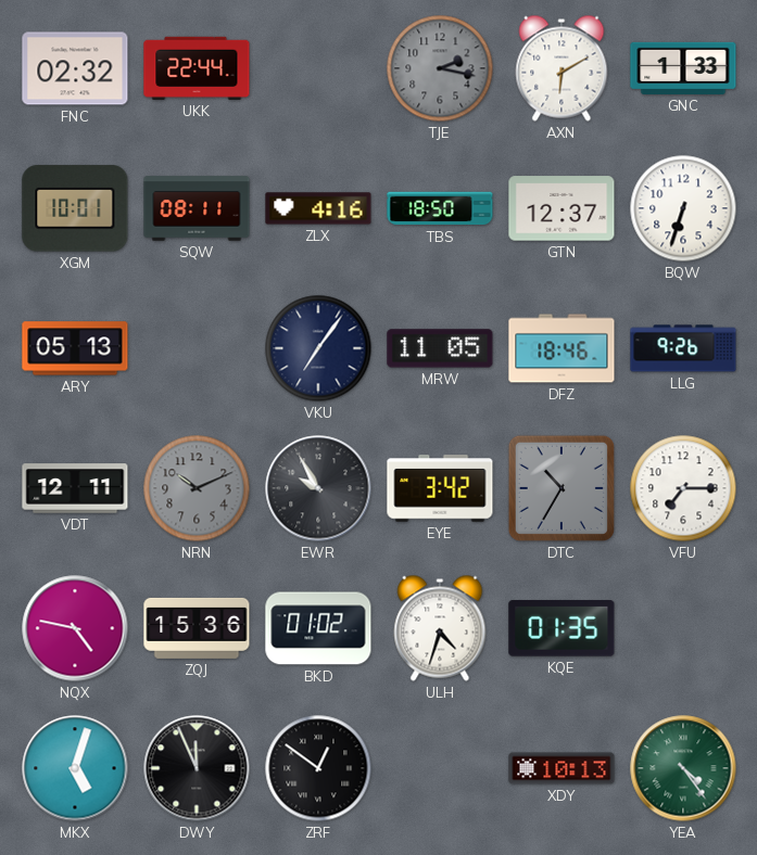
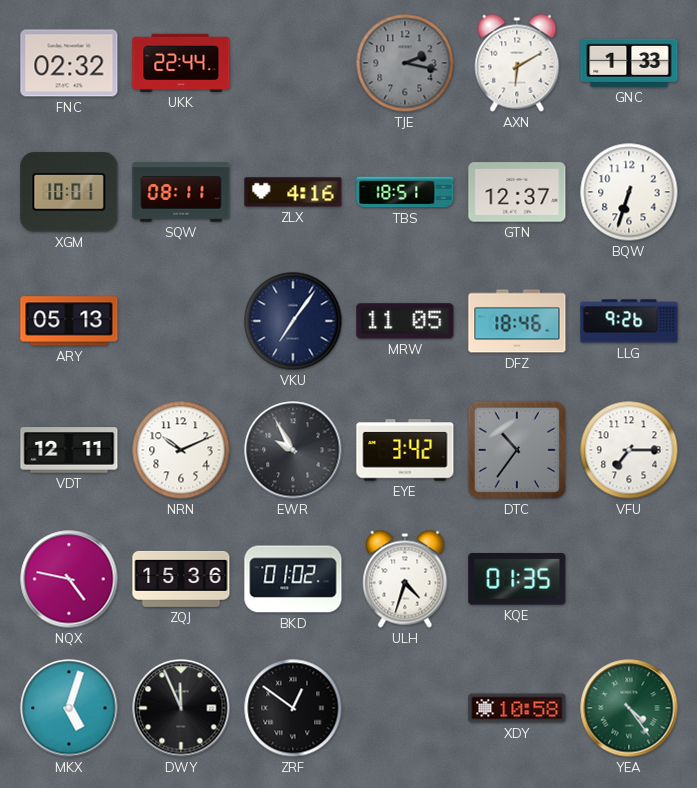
TBS: 18:50 -> 18:51
NRN dial: grey -> white
DTC: 10:35 -> 10:36
XDY: 10:13 -> 10:58
